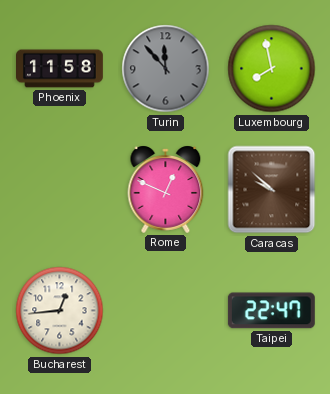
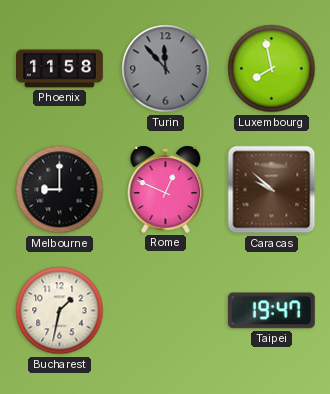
Melbourne: none -> 9:00
Bucharest: 12:44 -> 1:32
Taipei: 22:47 -> 19:47
